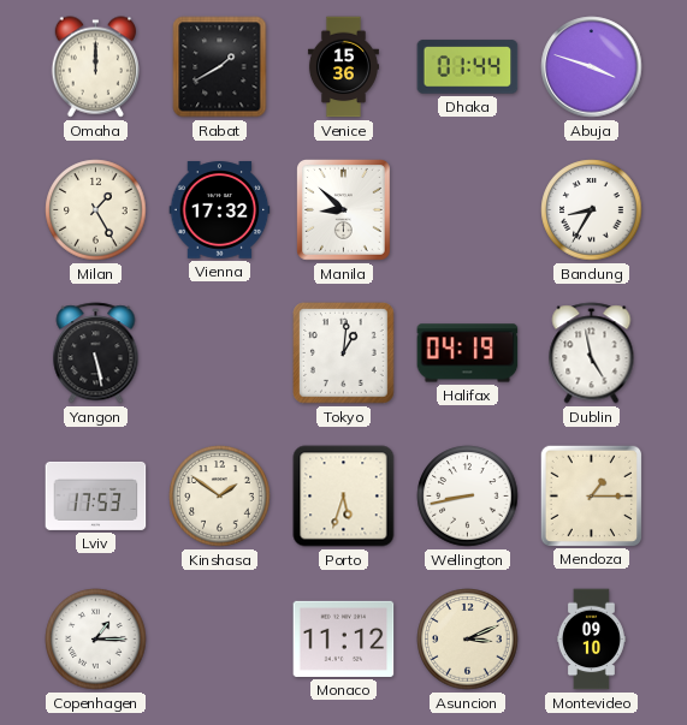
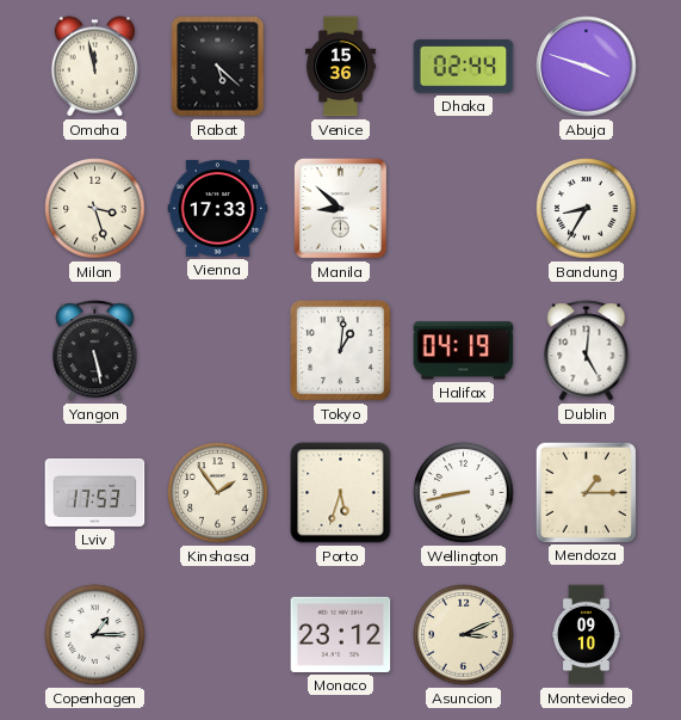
Omaha: 12:00 -> 11:58
Rabat: 1:40 -> 5:22
Dhaka: 01:44 -> 02:44
Milan: 1:25 -> 3:27
Vienna: 17:32 -> 17:33
Dublin: 4:58 -> 5:01
Kinshasa: 1:51 -> 1:54
Monaco: 11:12 -> 23:12
